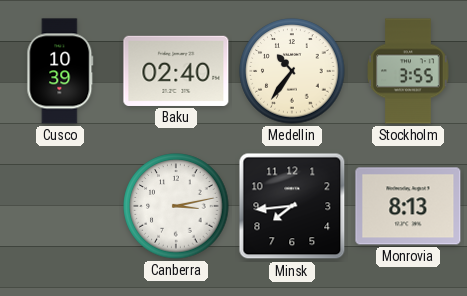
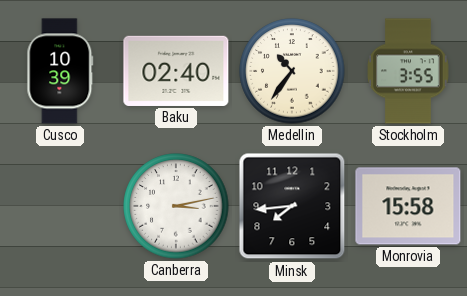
Monrovia: 8:13 -> 15:58
